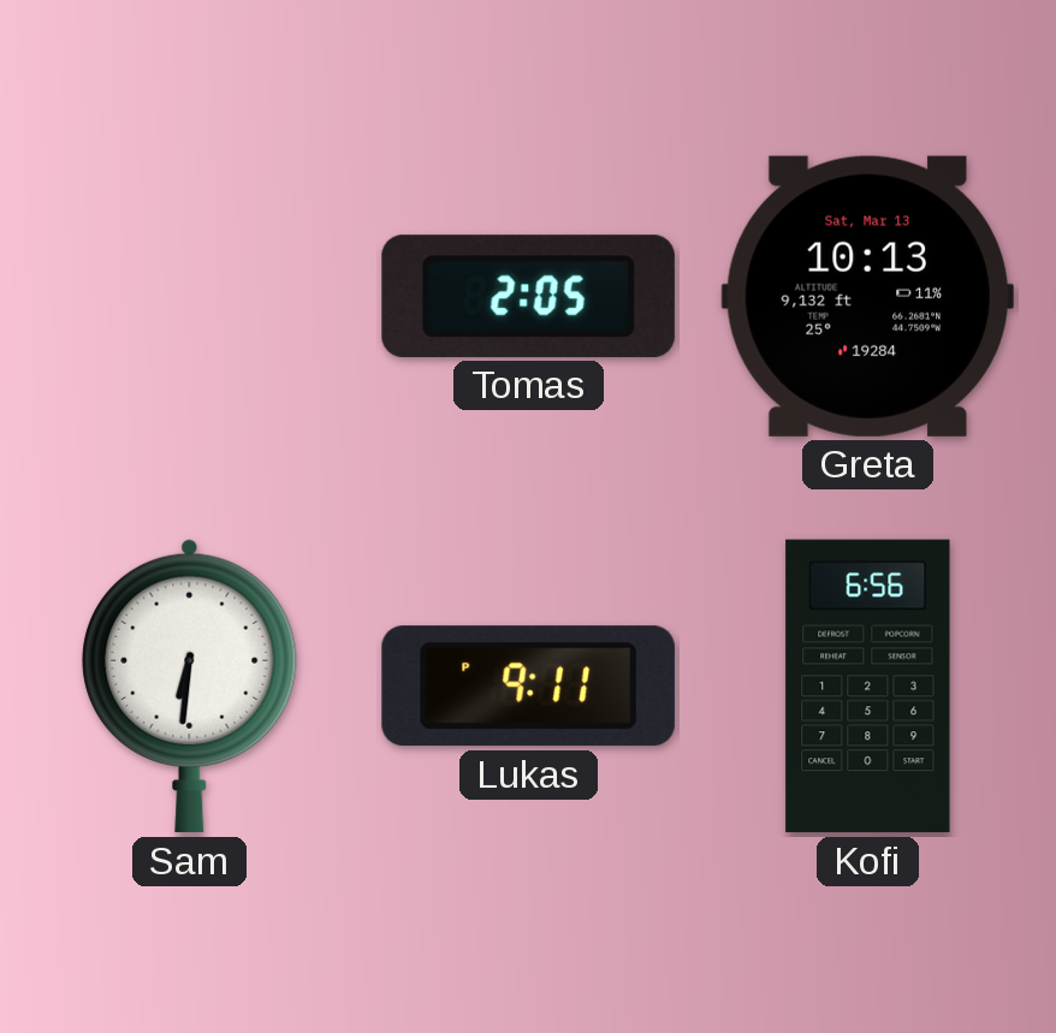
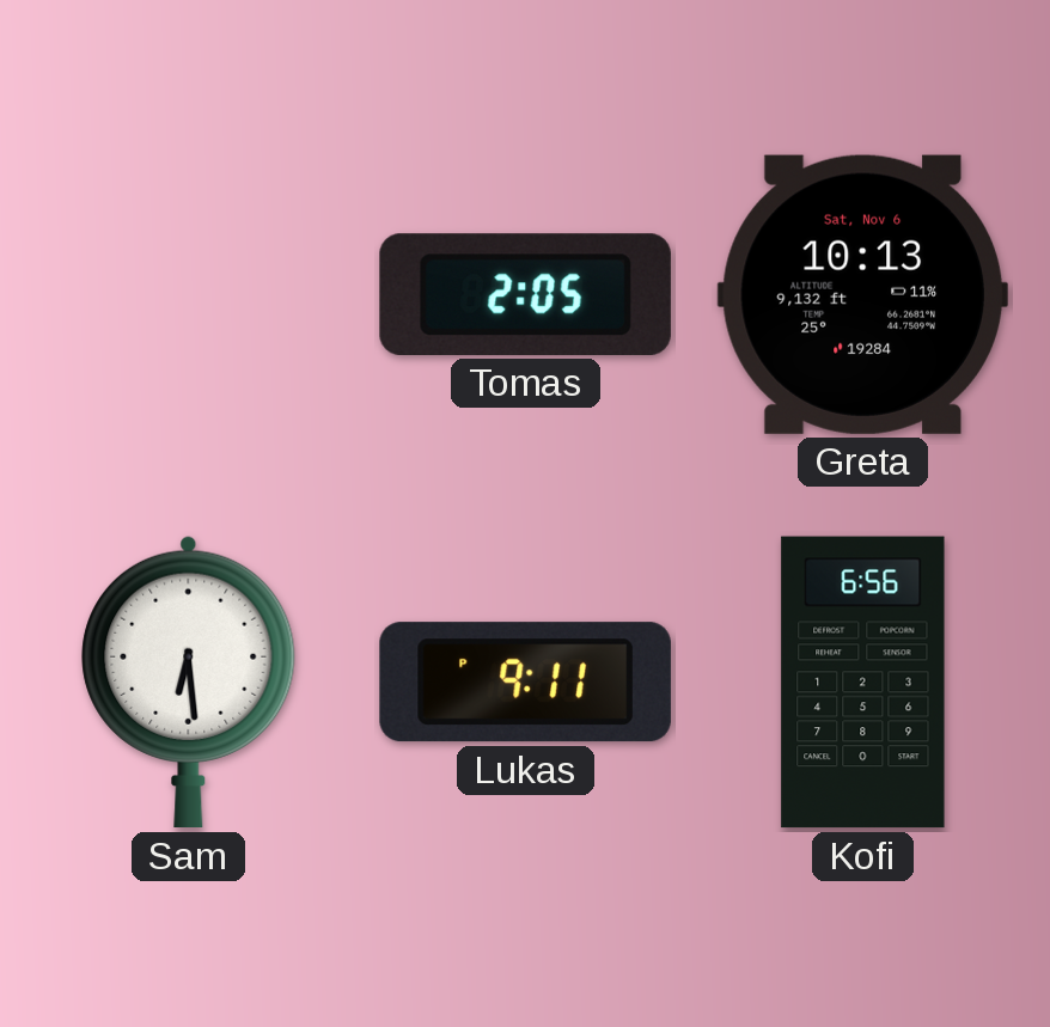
Greta date: Sat, Mar 13 -> Sat, Nov 6
Sam: 6:31 -> 6:29
